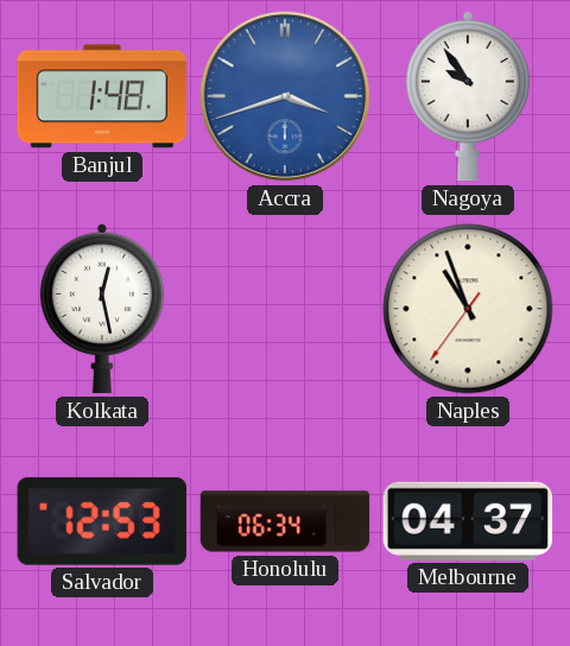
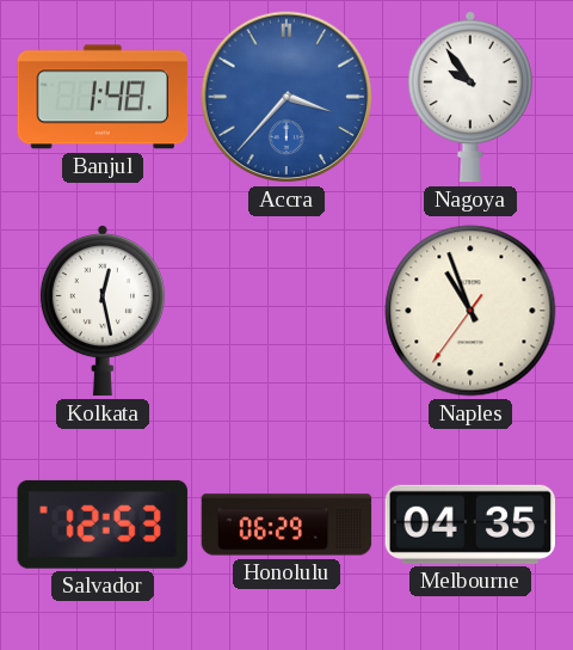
Accra: 3:42 -> 3:37
Honolulu: 06:34 -> 06:29
Melbourne: 04:37 -> 04:35
